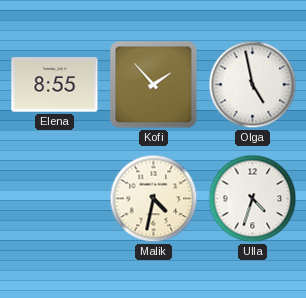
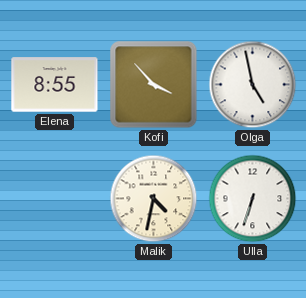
Kofi: 1:53 -> 3:53
Ulla: 4:33 -> 6:33
